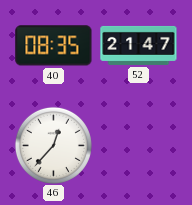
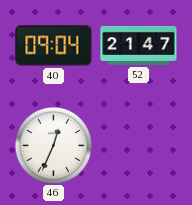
40: 08:35 -> 09:04
46: 12:37 -> 12:34
